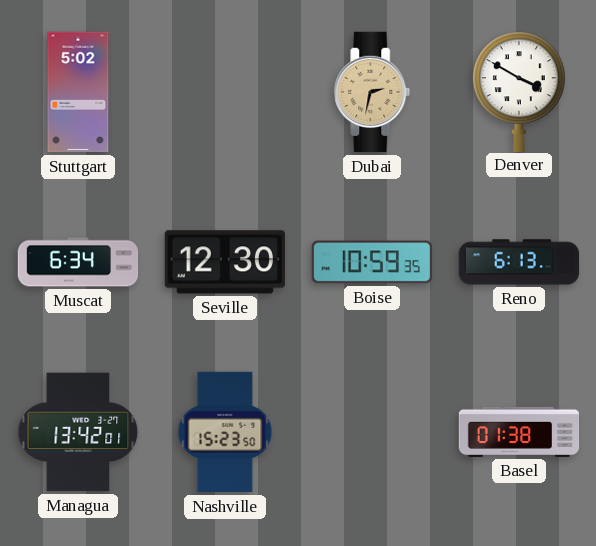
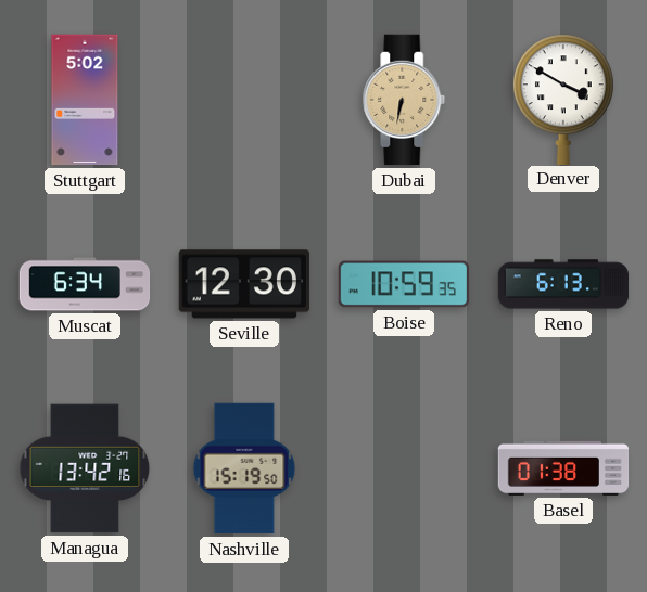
Dubai: 2:32 -> 6:32
Managua: 13:42:01 -> 13:42:16
Nashville: 15:23 -> 15:19
